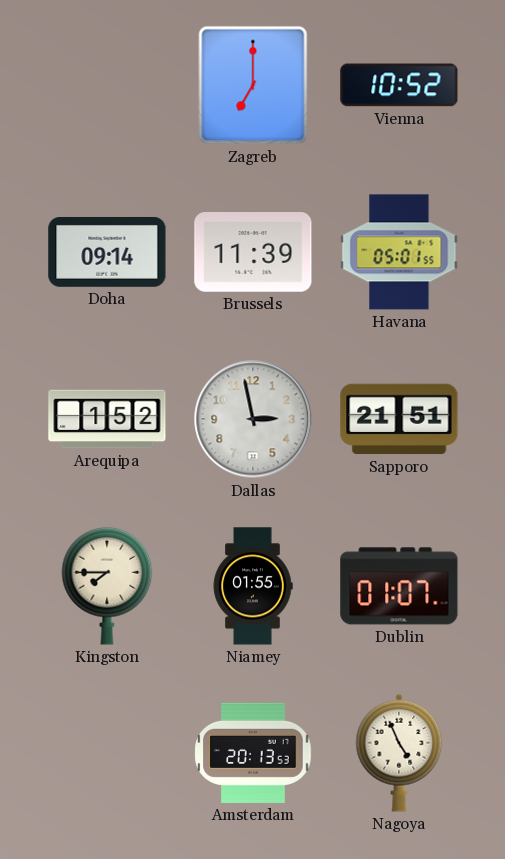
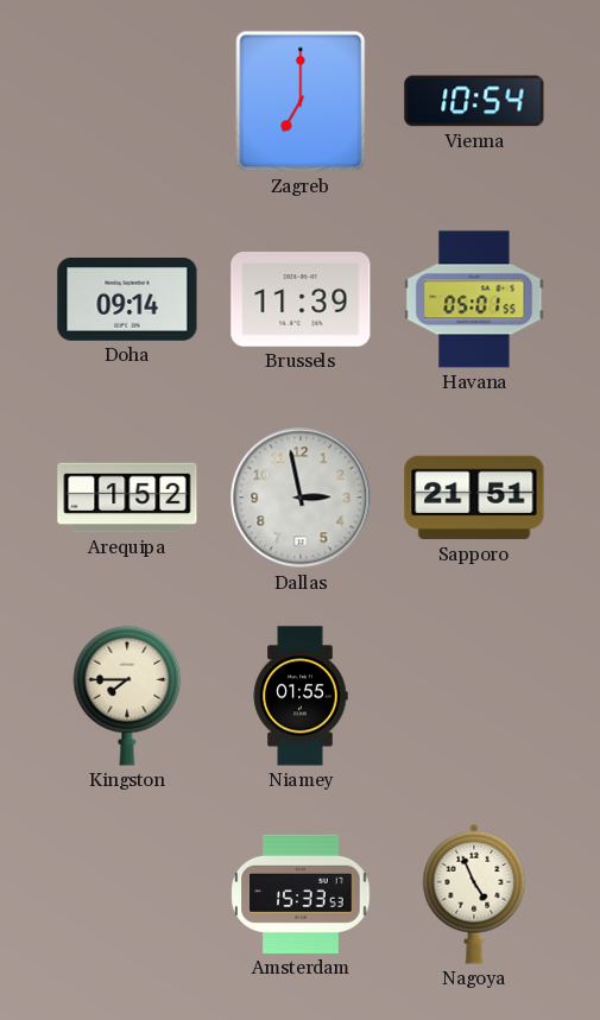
Vienna: 10:52 -> 10:54
Dublin: 01:07 -> none
Amsterdam: 20:13 -> 15:33
